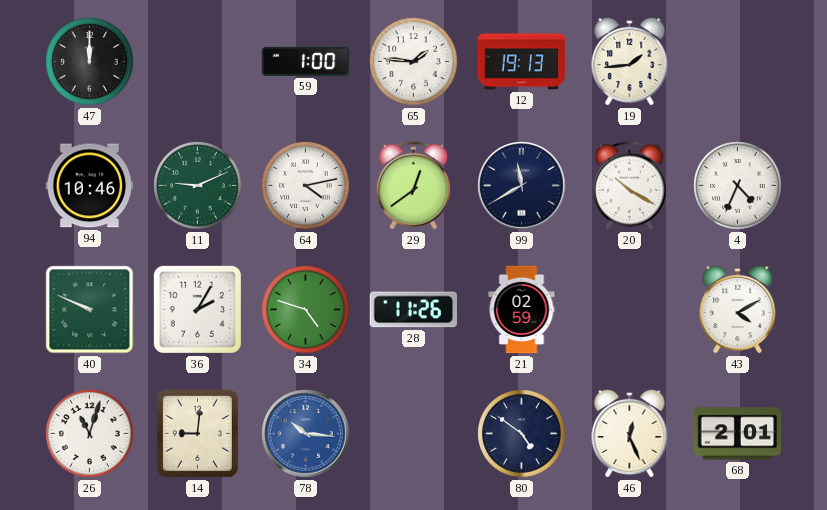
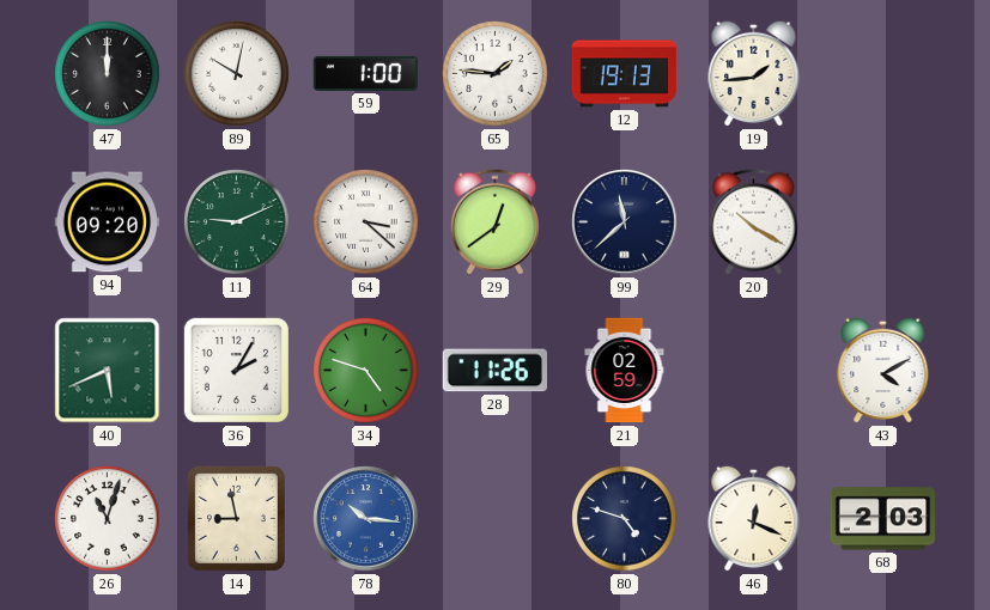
89: none -> 10:02
94: 10:46 -> 09:20
64: 4:13 -> 3:22
99: 11:40 -> 11:38
4: 4:34 -> none
40: 9:49 -> 5:41
14: 9:01 -> 8:58
80: 4:51 -> 4:48
46: 12:26 -> 12:19
68: 2:01 -> 2:03
